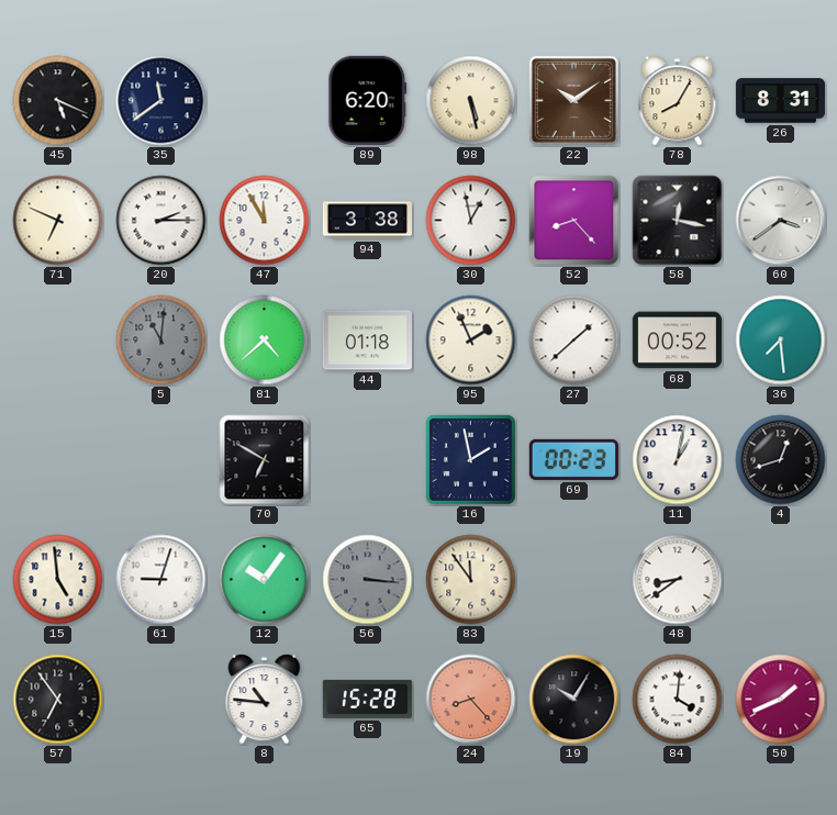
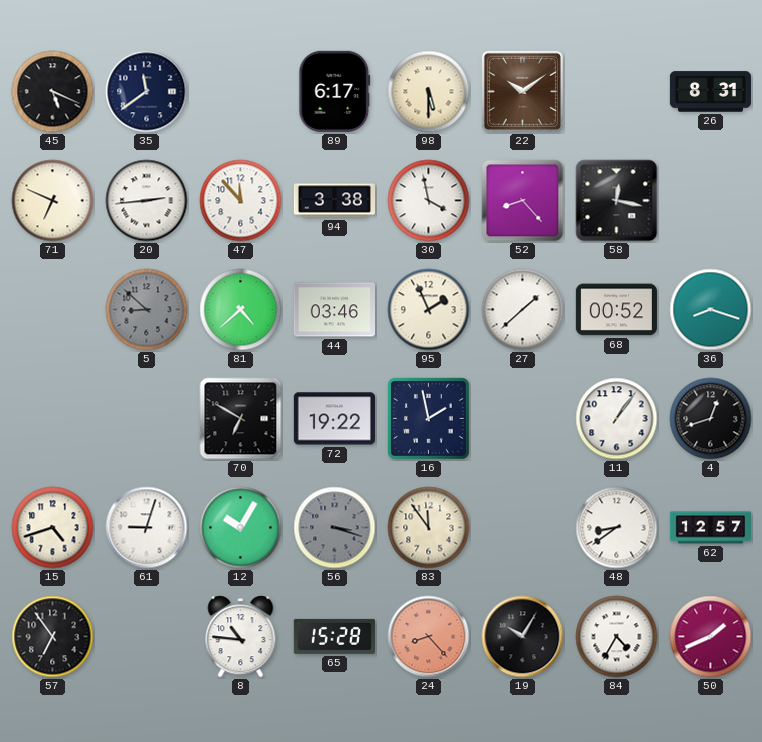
89: 6:20 -> 6:17
98: 5:28 -> 5:30
78: 8:05 -> none
20: 2:15 -> 2:44
47: 11:55 -> 11:53
30: 12:58 -> 3:58
60: 3:39 -> none
5: 11:01 -> 8:52
44: 01:18 -> 03:46
36: 7:29 -> 8:18
72: none -> 19:22
69: 00:23 -> none
11: 1:02 -> 1:06
15: 4:59 -> 4:42
12: 10:06 -> 10:05
56: 3:16 -> 3:18
62: none -> 12:57
84: 4:01 -> 4:35
